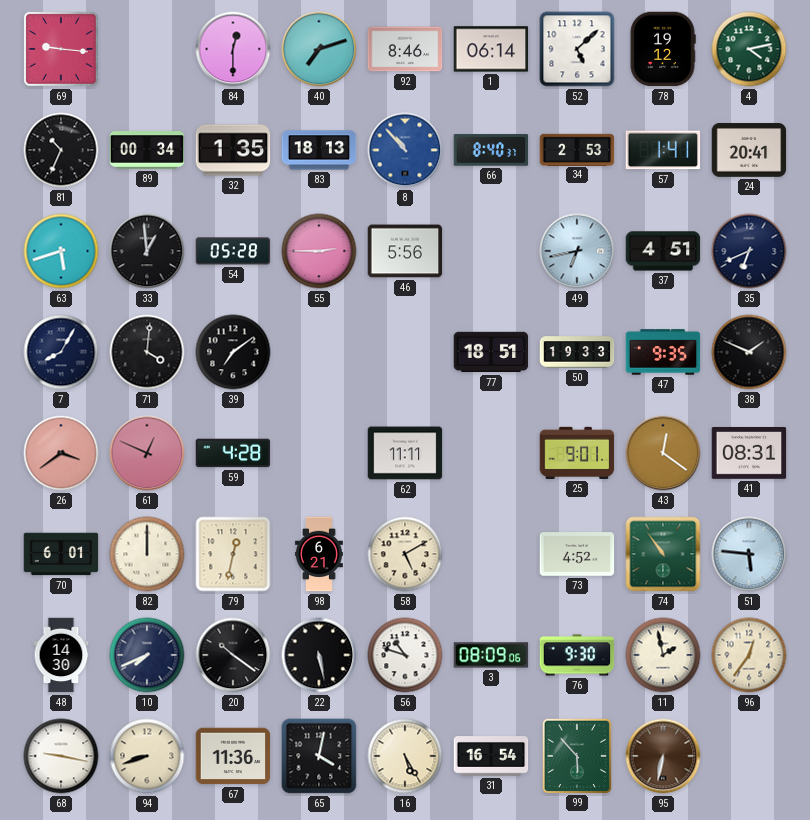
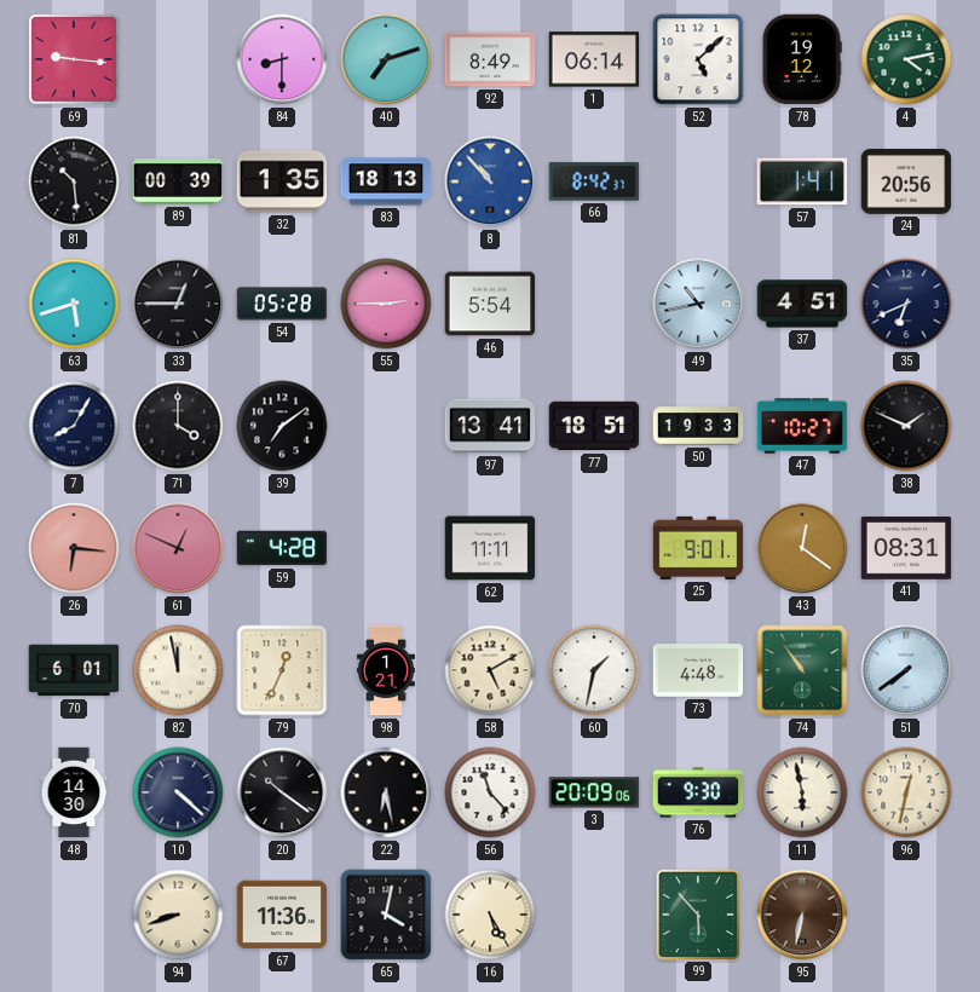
84: 12:30 -> 8:30
92: 8:46 -> 8:49
81: 10:34 -> 10:29
89: 00:34 -> 00:39
66: 8:40 -> 8:42
34: 2:53 -> none
24: 20:41 -> 20:56
33: 12:59 -> 12:45
46: 5:56 -> 5:54
49: 6:43 -> 10:43
71: 4:01 -> 4:00
97: none -> 13:41
47: 9:35 -> 10:27
26: 3:39 -> 6:16
82: 12:00 -> 11:58
79: 12:32 -> 12:34
98: 6:21 -> 1:21
60: none -> 1:32
73: 4:52 -> 4:48
51: 5:46 -> 7:39
10: 7:41 -> 4:22
22: 5:28 -> 6:28
56: 10:48 -> 11:23
3: 08:09 -> 20:09
11: 1:58 -> 5:58
96: 12:36 -> 12:32
68: 9:17 -> none
31: 16:54 -> none
